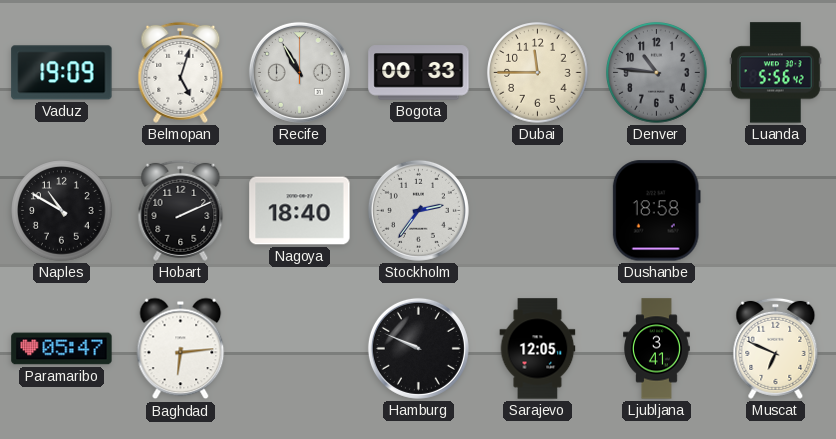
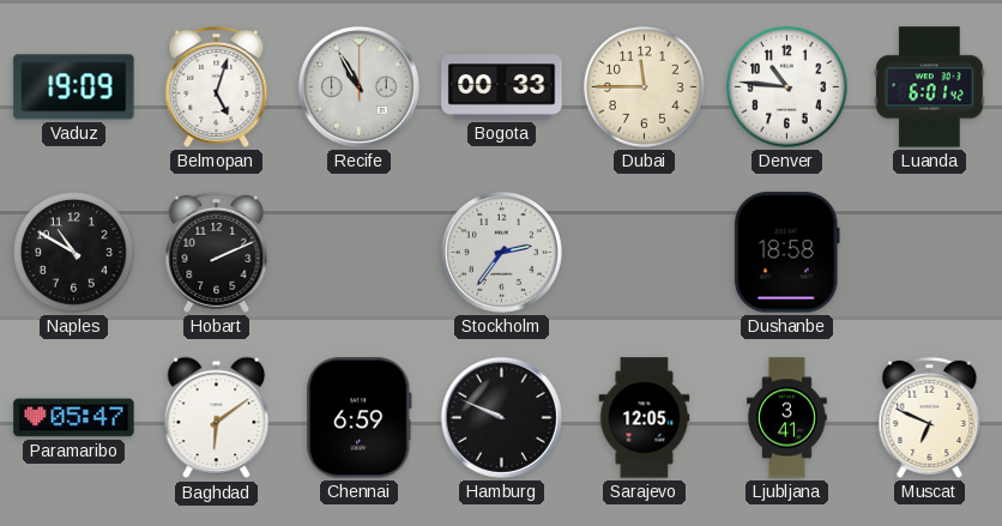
Denver dial: grey -> white
Luanda: 5:56 -> 6:01
Nagoya: 18:40 -> none
Baghdad: 6:14 -> 6:09
Chennai: none -> 6:59
